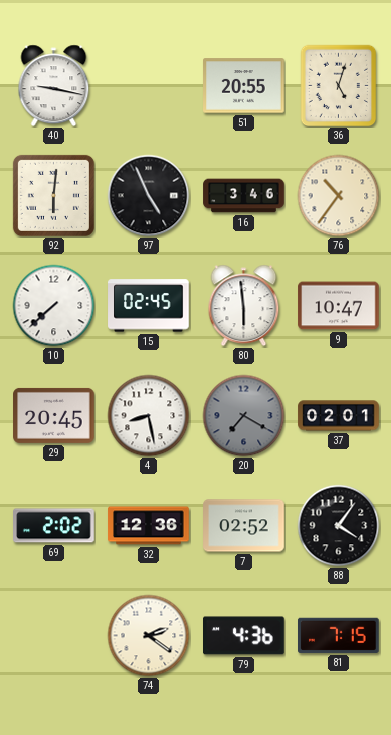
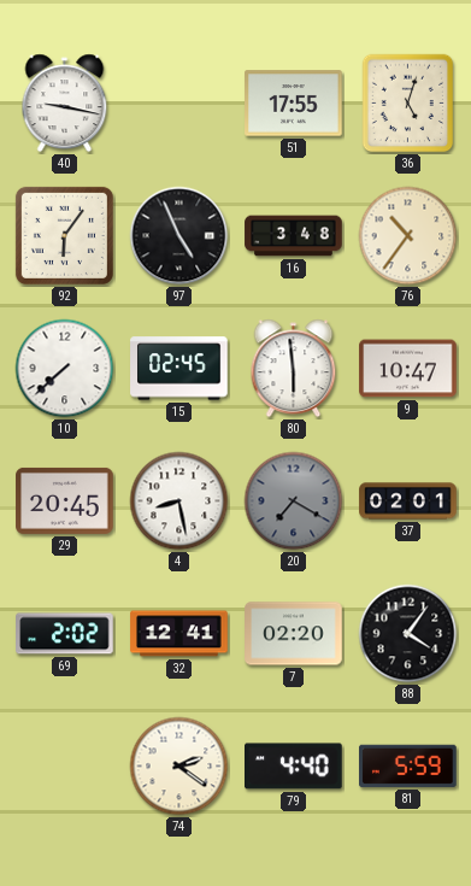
51: 20:55 -> 17:55
92: 6:01 -> 6:06
16: 3:46 -> 3:48
32: 12:36 -> 12:41
7: 02:52 -> 02:20
79: 4:36 -> 4:40
81: 7:15 -> 5:59
